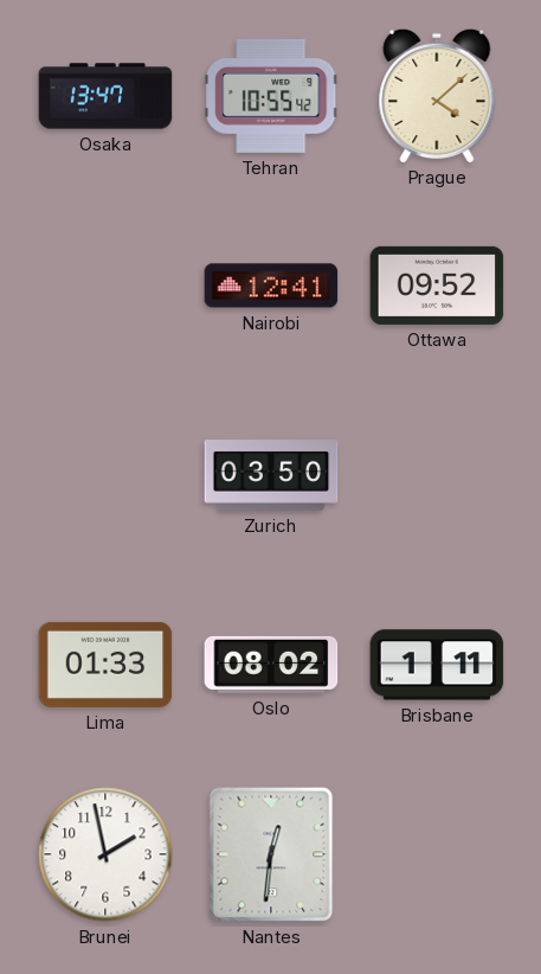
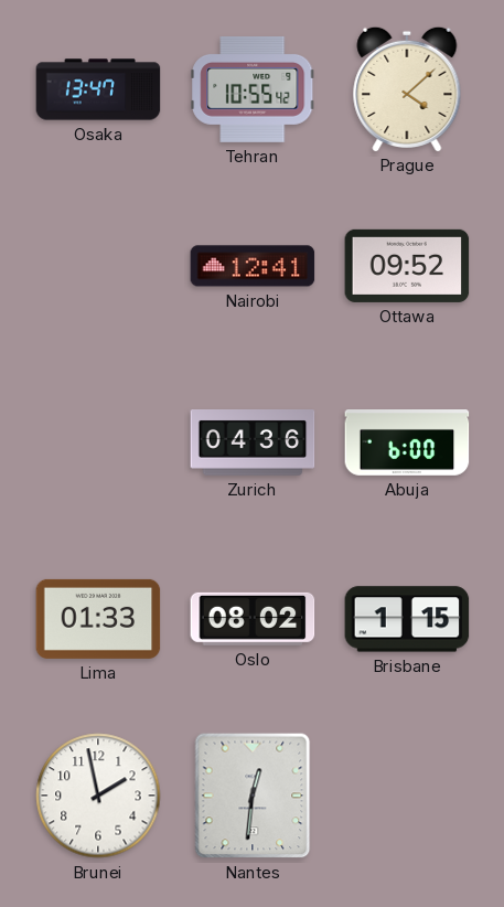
Zurich: 03:50 -> 04:36
Abuja: none -> 6:00
Brisbane: 1:11 -> 1:15
